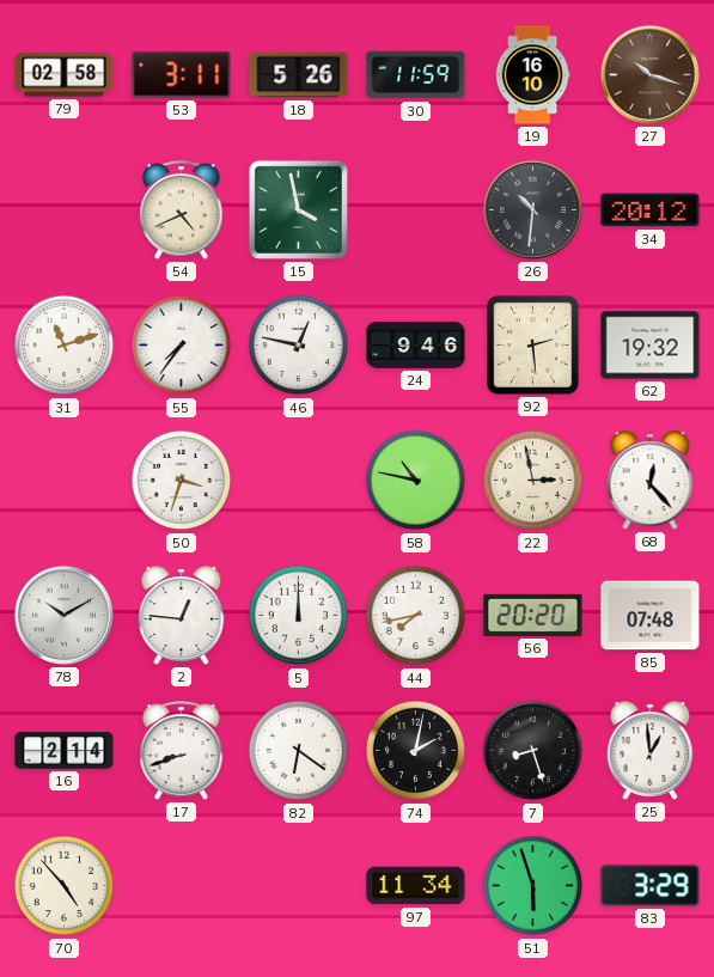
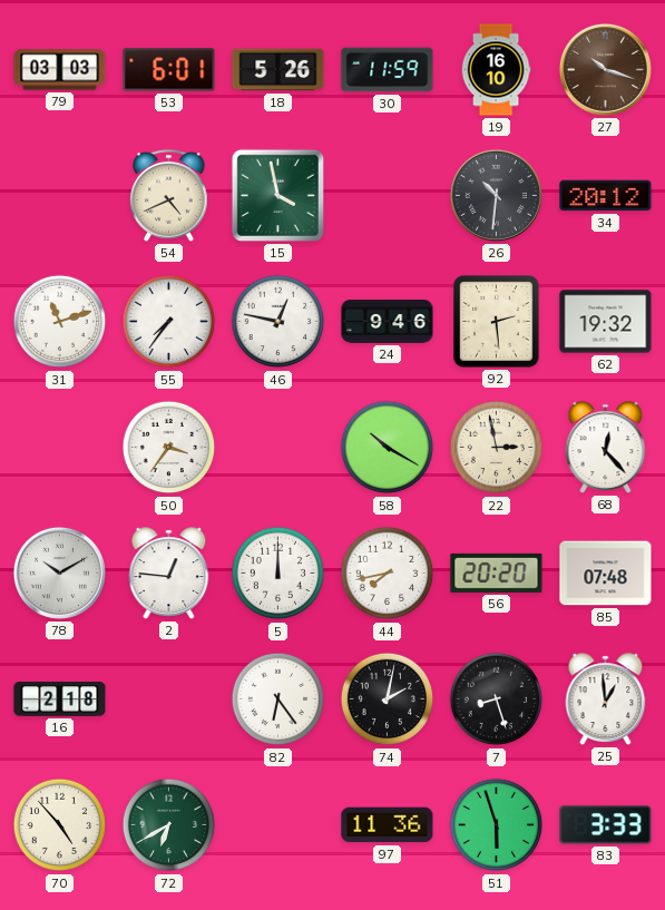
79: 02:58 -> 03:03
53: 3:11 -> 6:01
50: 3:33 -> 3:36
58: 10:47 -> 10:20
16: 2:14 -> 2:18
17: 8:42 -> none
82: 6:21 -> 6:24
72: none -> 6:40
97: 11:34 -> 11:36
83: 3:29 -> 3:33
